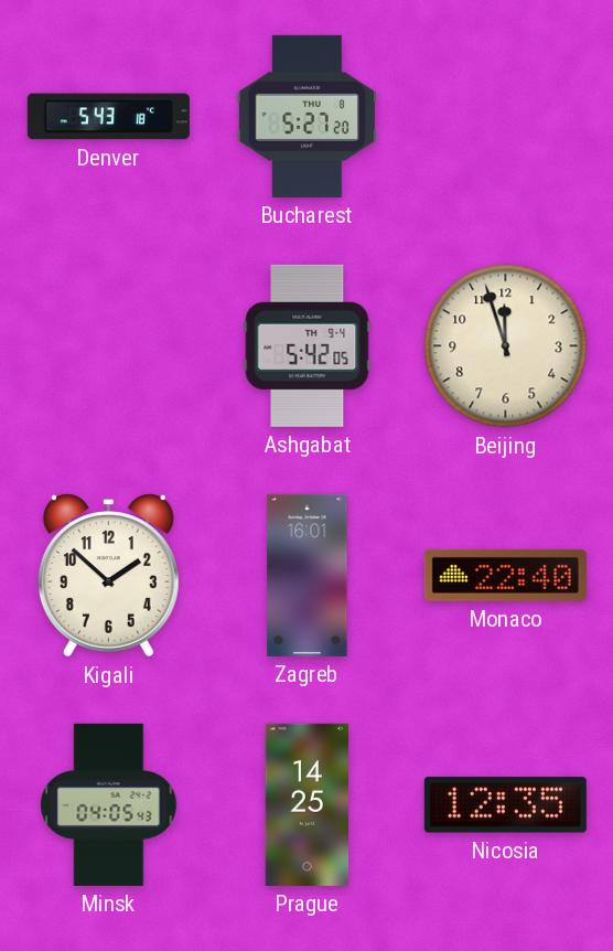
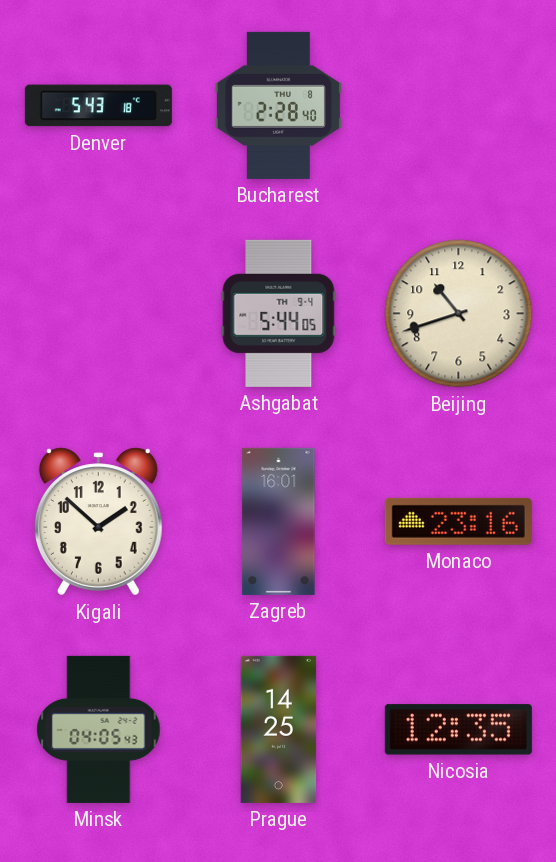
Bucharest: 5:27 -> 2:28
Ashgabat: 5:42 -> 5:44
Beijing: 11:57 -> 10:42
Monaco: 22:40 -> 23:16
